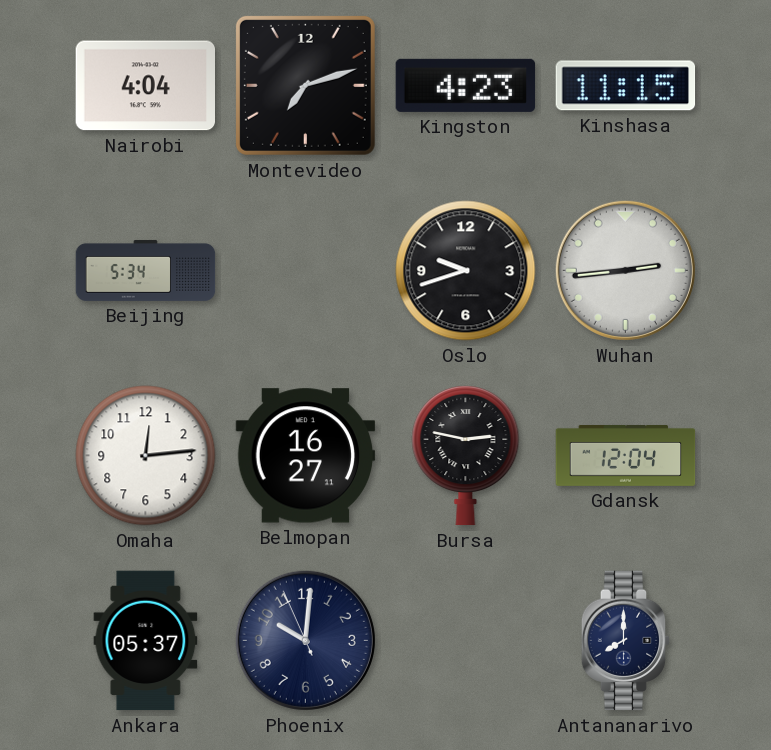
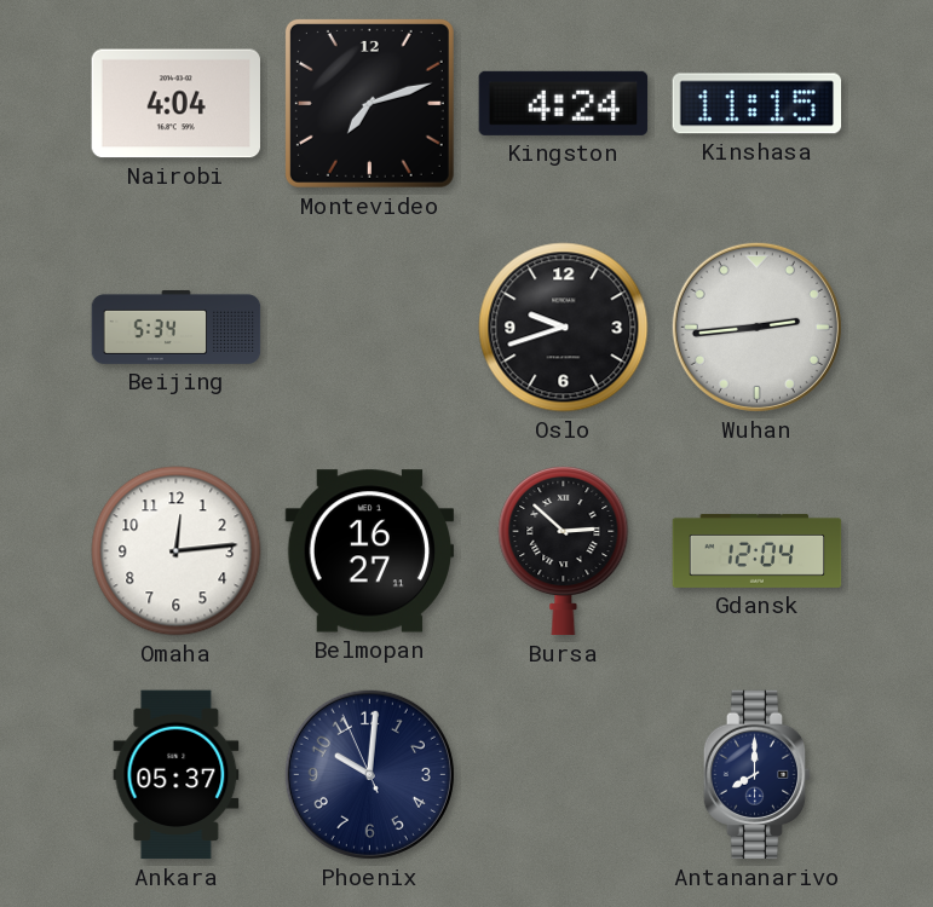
Kingston: 4:23 -> 4:24
Bursa: 2:47 -> 2:52
